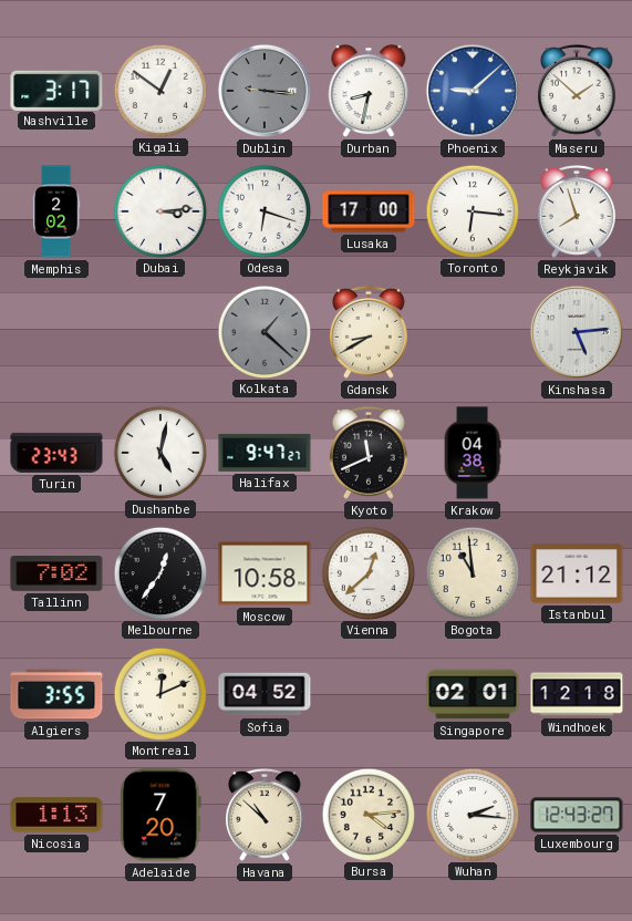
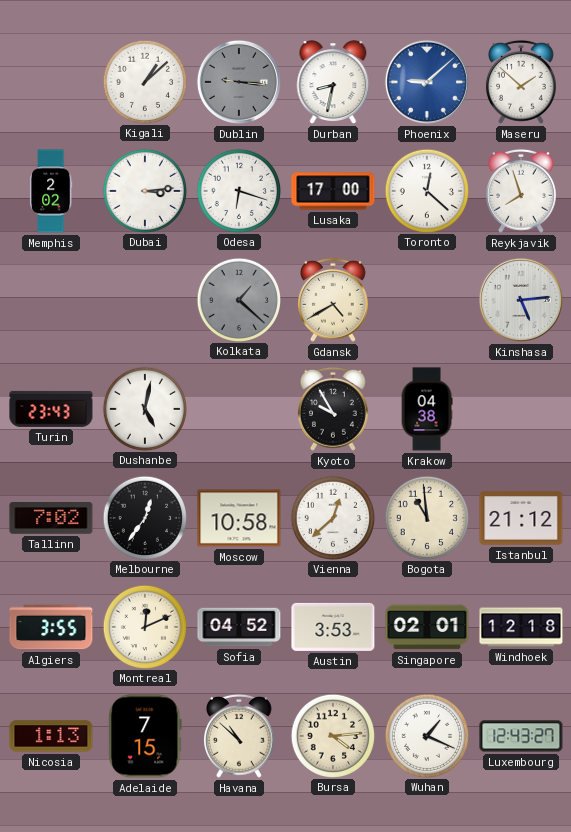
Nashville: 3:17 -> none
Kigali: 12:51 -> 1:08
Toronto: 6:16 -> 12:22
Gdansk: 8:40 -> 4:40
Halifax: 9:47 -> none
Kyoto: 11:41 -> 9:55
Austin: none -> 3:53
Adelaide: 7:20 -> 7:15
Wuhan: 2:16 -> 1:19
